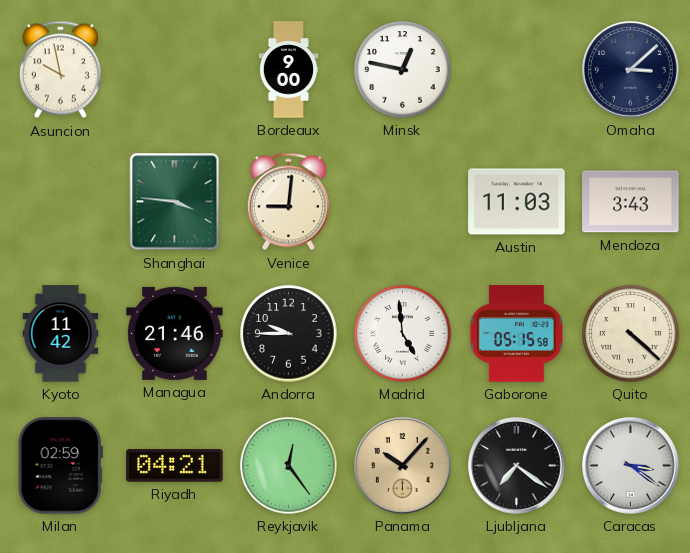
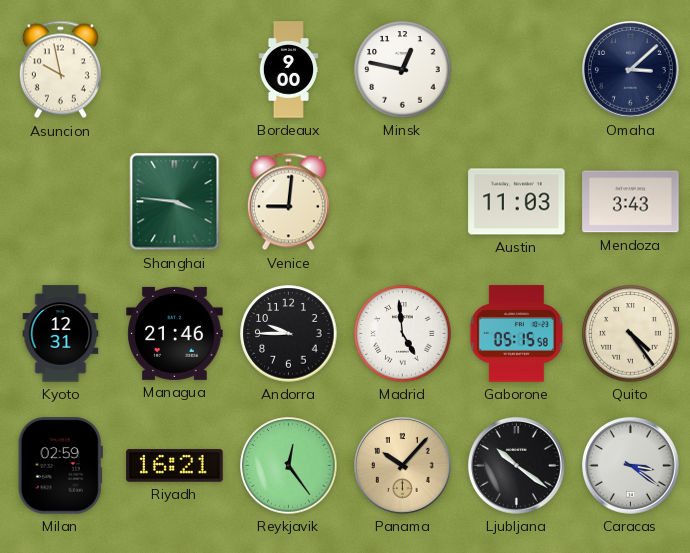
Kyoto: 11:42 -> 12:31
Quito: 4:22 -> 4:24
Riyadh: 04:21 -> 16:21
Ljubljana: 7:21 -> 10:21
